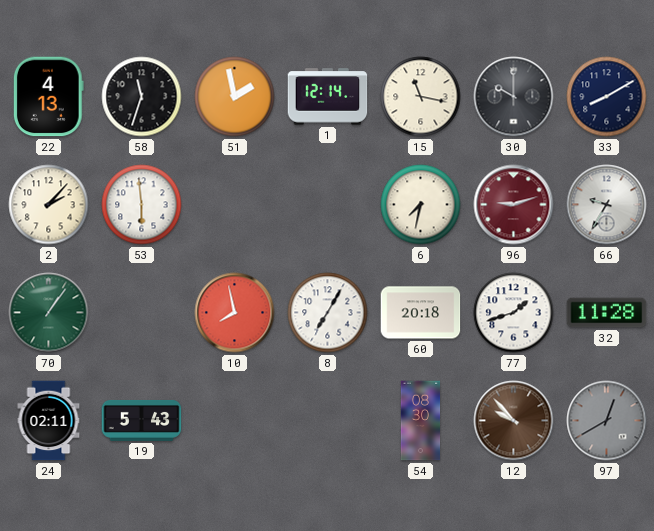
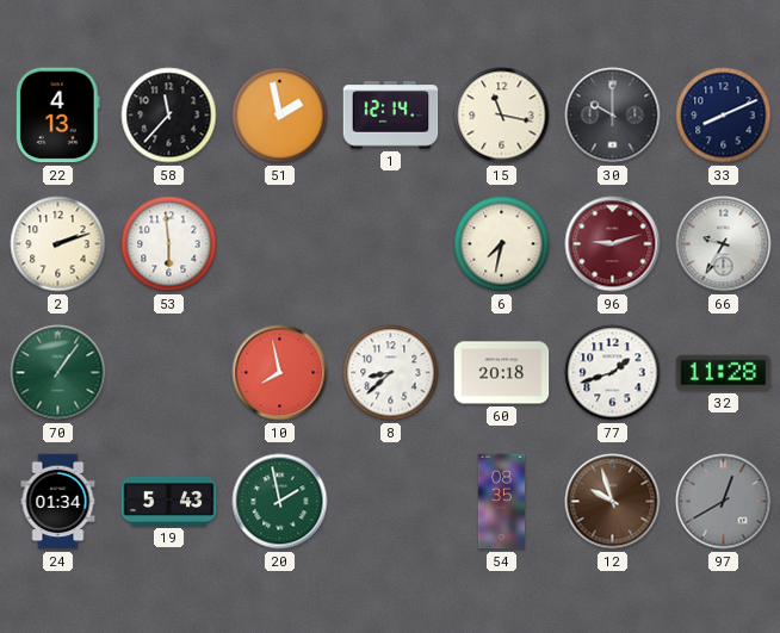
58: 11:33 -> 11:37
33: 8:10 -> 8:11
2: 2:07 -> 2:12
8: 7:05 -> 8:38
24: 02:11 -> 01:34
20: none -> 1:58
54: 08:30 -> 08:35
12: 9:53 -> 9:57
